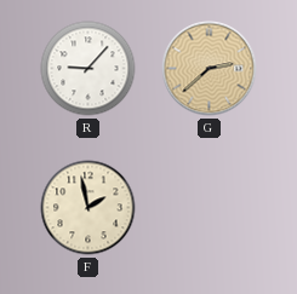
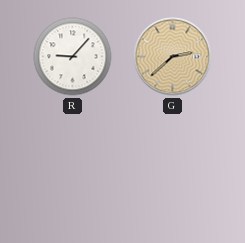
F: 1:58 -> none
